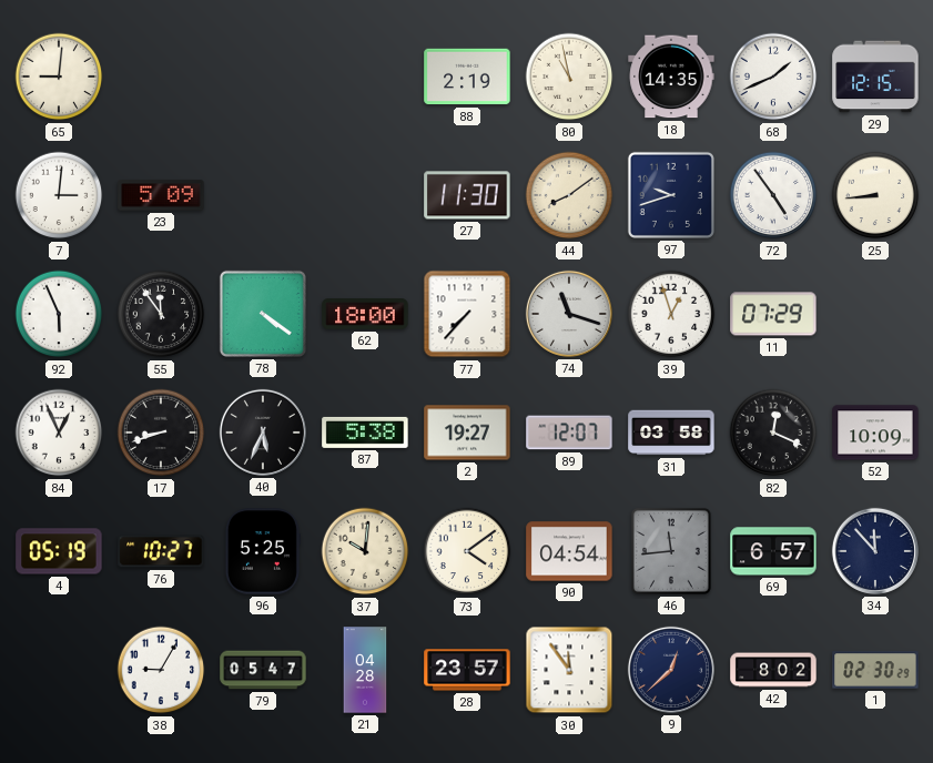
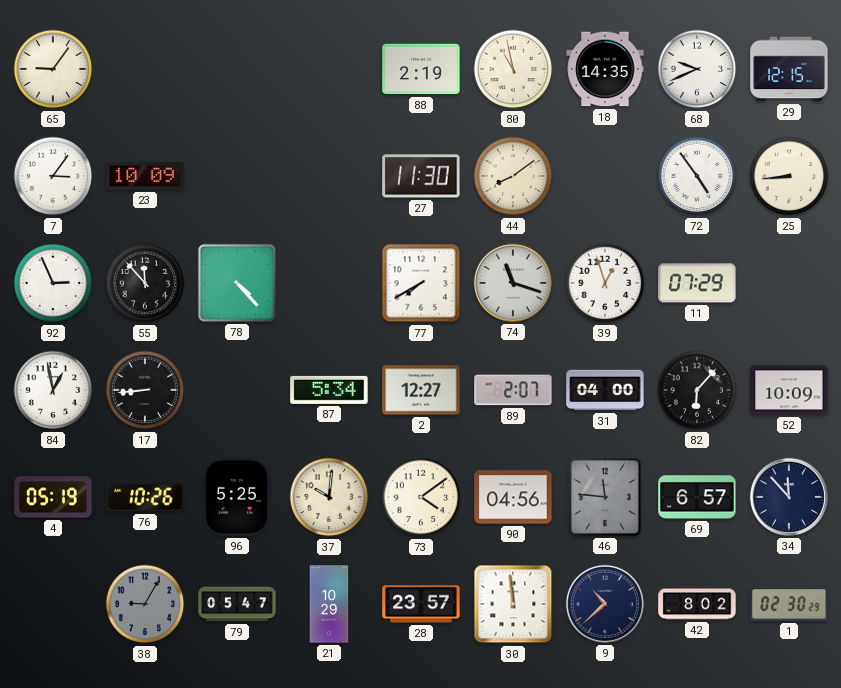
65: 9:01 -> 9:06
68: 1:41 -> 9:41
7: 3:01 -> 3:06
23: 5:09 -> 10:09
97: 9:42 -> none
92: 5:56 -> 2:56
55: 11:54 -> 11:53
78: 4:21 -> 4:23
62: 18:00 -> none
77: 7:37 -> 7:40
84: 12:56 -> 12:58
17: 8:42 -> 8:44
40: 5:34 -> none
87: 5:38 -> 5:34
2: 19:27 -> 12:27
89: 12:07 -> 2:07
31: 03:58 -> 04:00
82: 12:19 -> 6:07
76: 10:27 -> 10:26
90: 04:54 -> 04:56
46: 11:44 -> 11:46
38 dial: white -> grey
21: 04:28 -> 10:29
30: 11:54 -> 11:59
9: 12:38 -> 10:38
